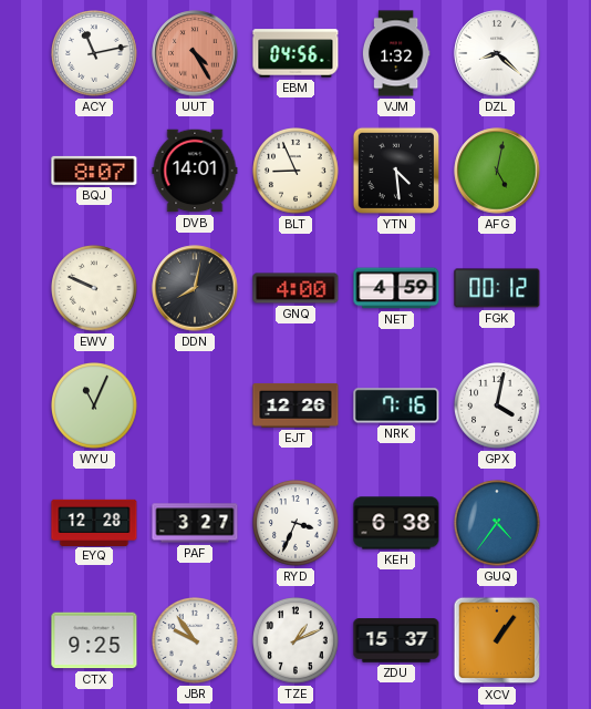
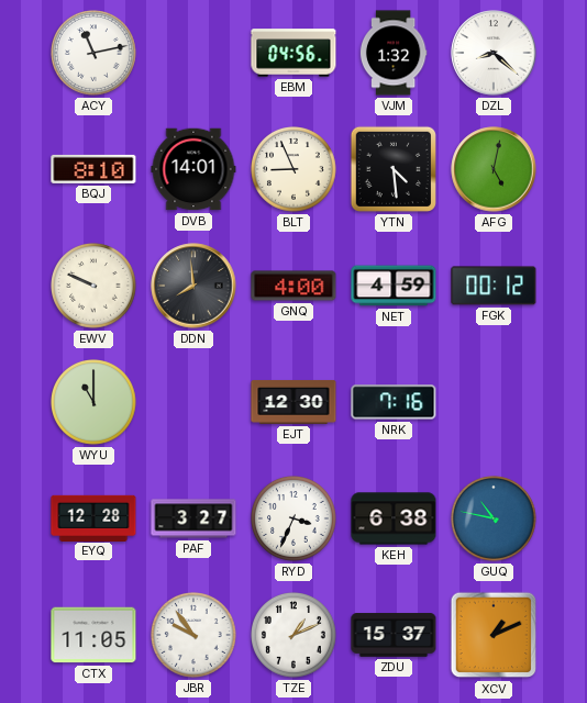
UUT: 4:25 -> none
BQJ: 8:07 -> 8:10
DDN: 8:02 -> 7:59
WYU: 11:04 -> 11:00
EJT: 12:26 -> 12:30
GPX: 4:02 -> none
GUQ: 4:36 -> 10:47
CTX: 9:25 -> 11:05
XCV: 1:06 -> 1:11
